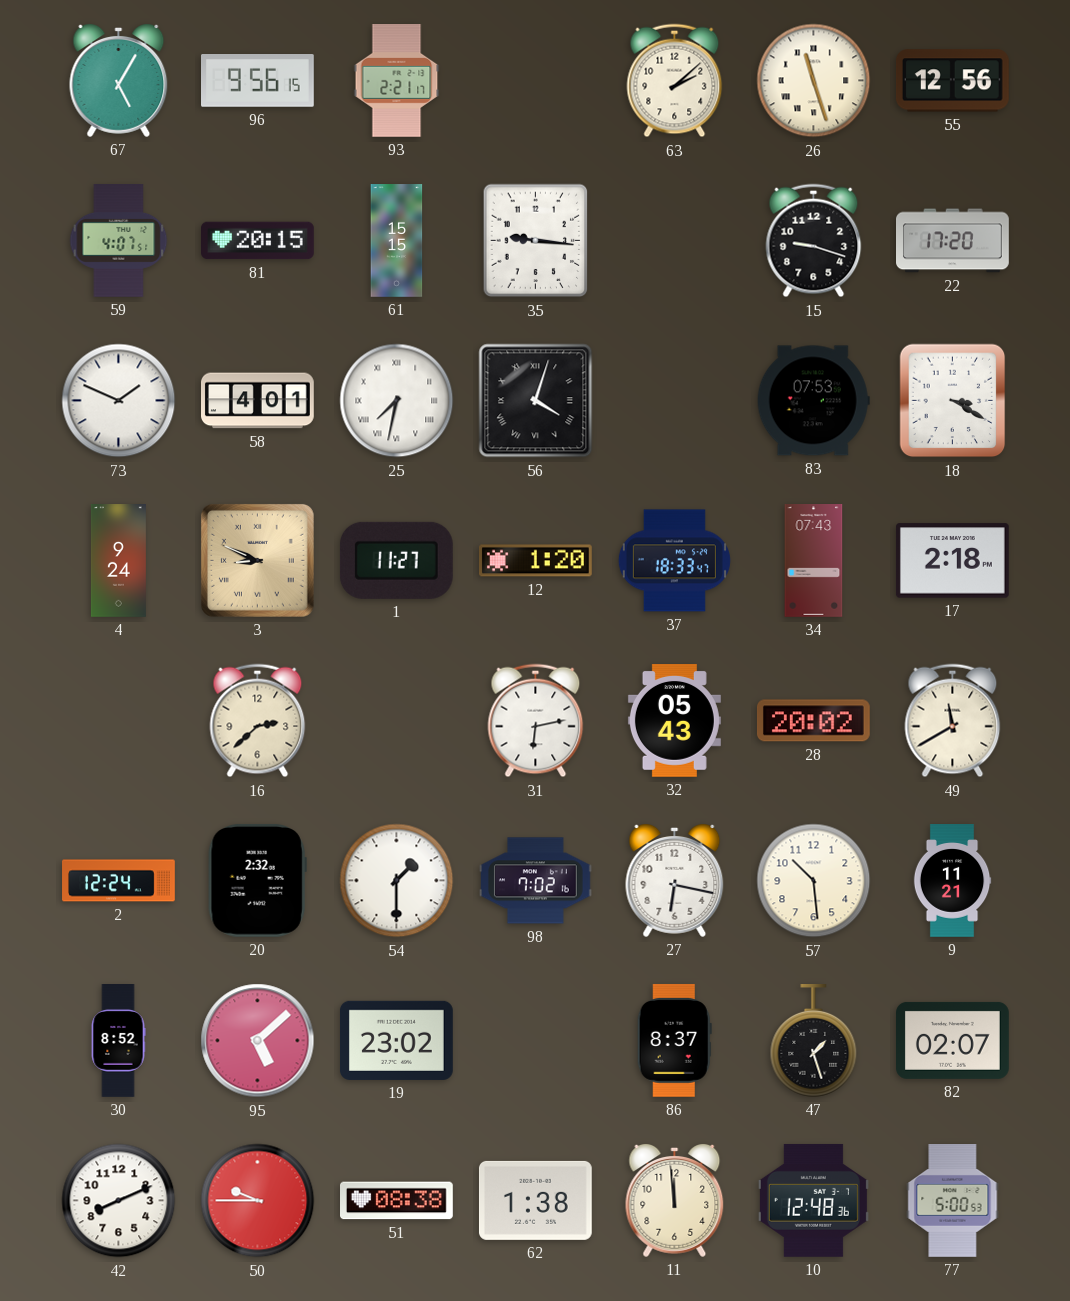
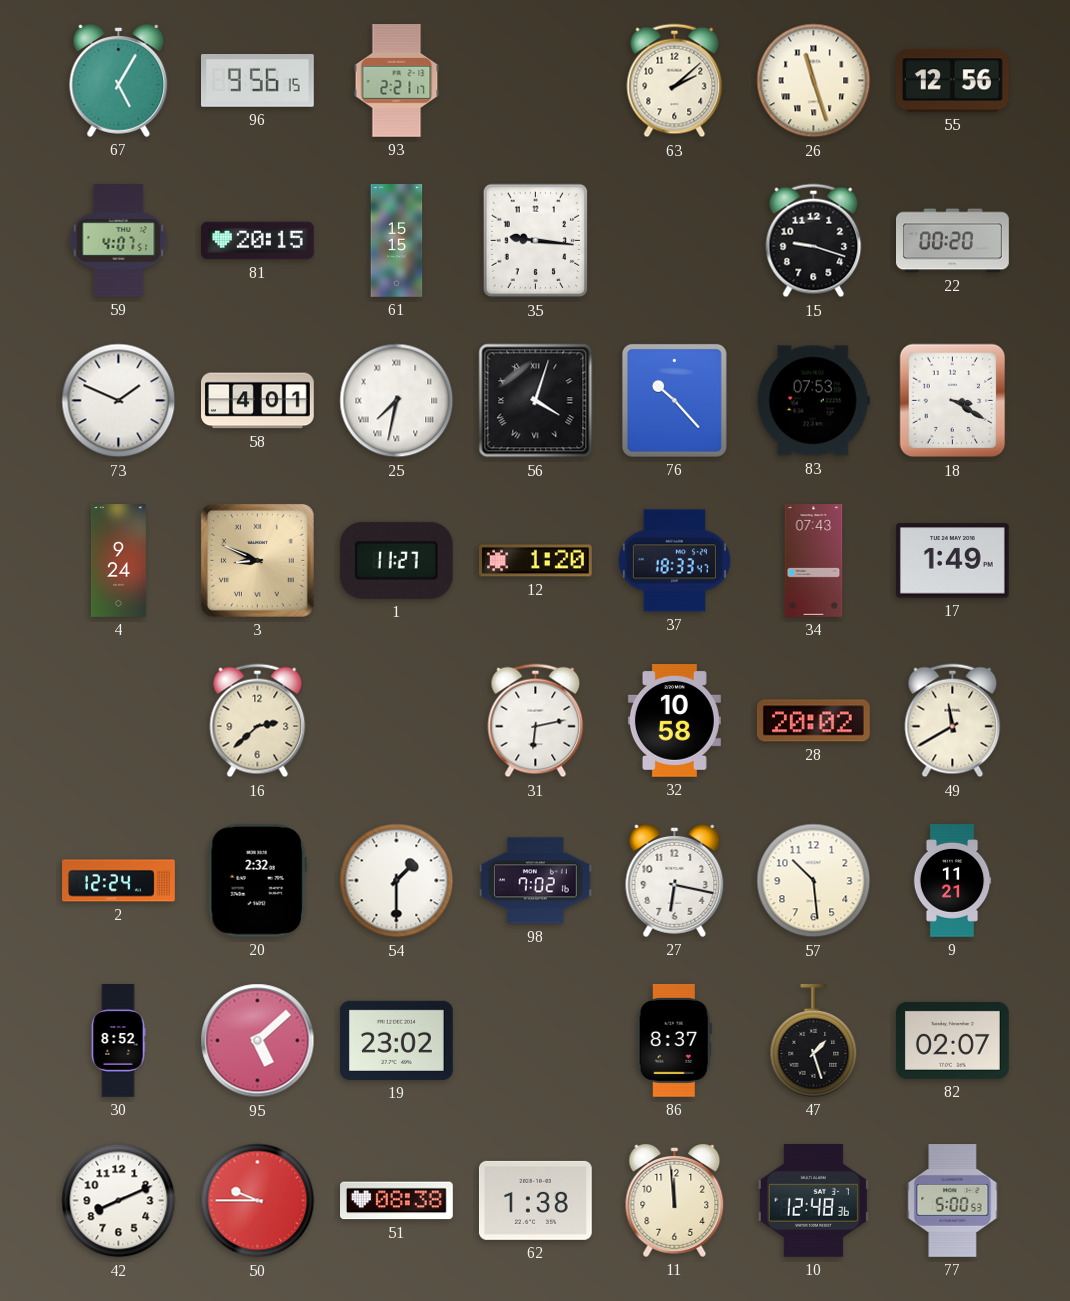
22: 17:20 -> 00:20
76: none -> 10:23
17: 2:18 -> 1:49
32: 05:43 -> 10:58
